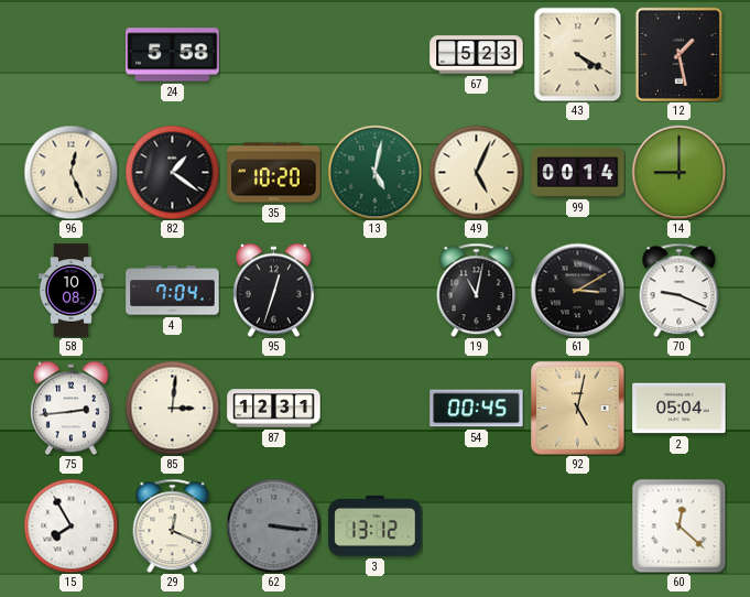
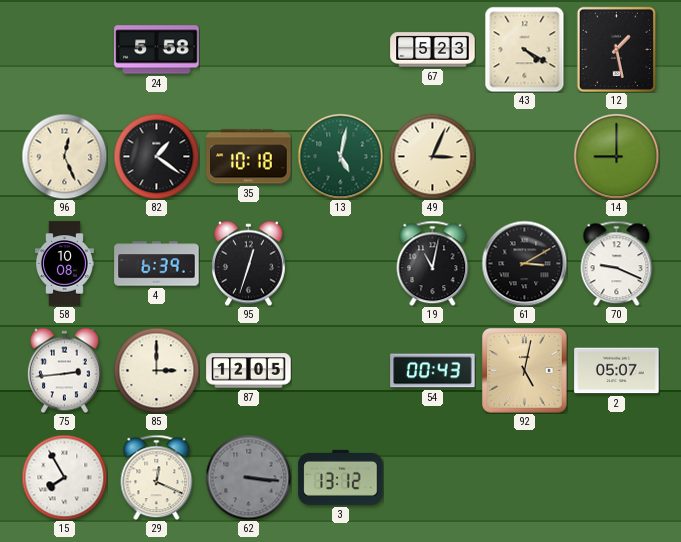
35: 10:20 -> 10:18
49: 5:04 -> 3:04
99: 00:14 -> none
4: 7:04 -> 6:39
85: 3:01 -> 3:00
87: 12:31 -> 12:05
54: 00:45 -> 00:43
2: 05:04 -> 05:07
60: 12:22 -> none
